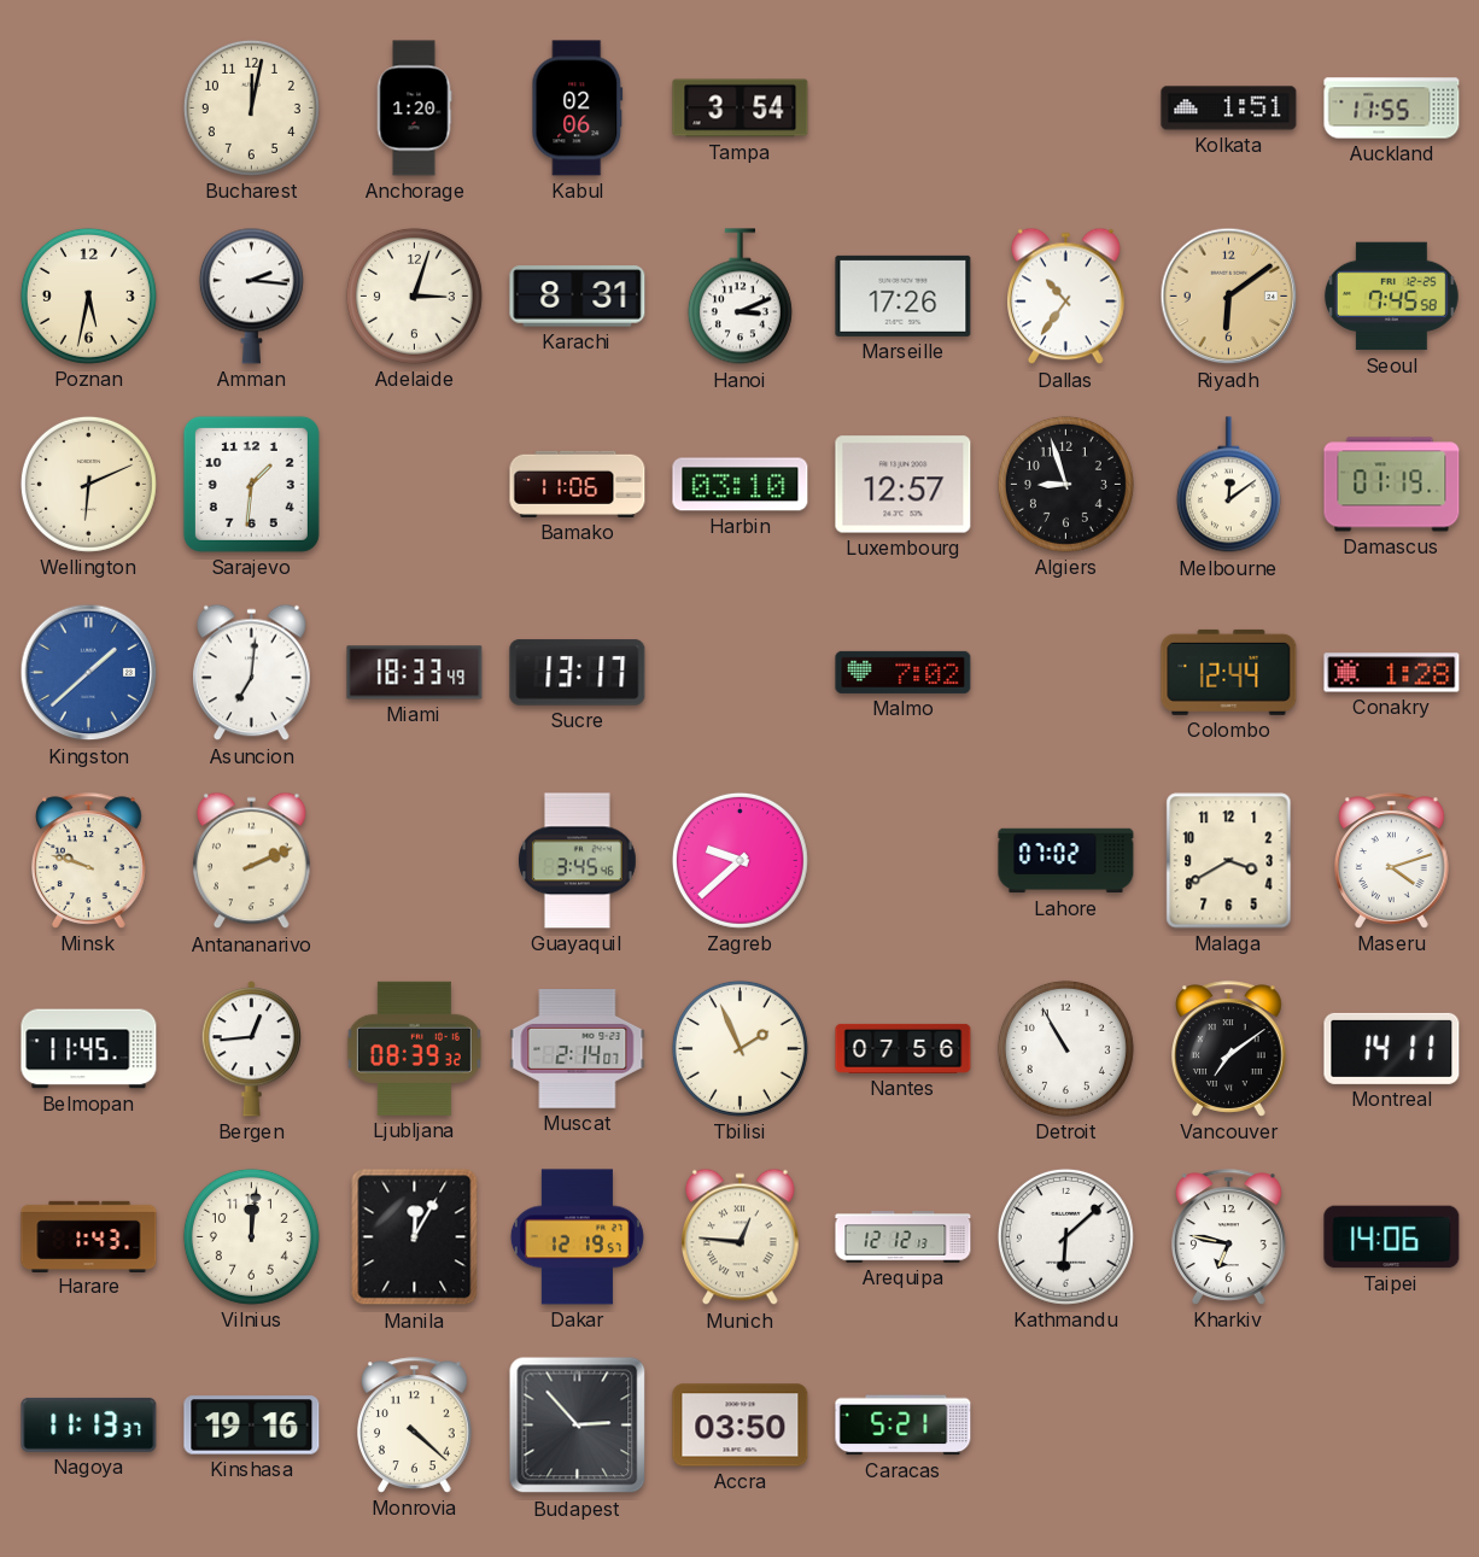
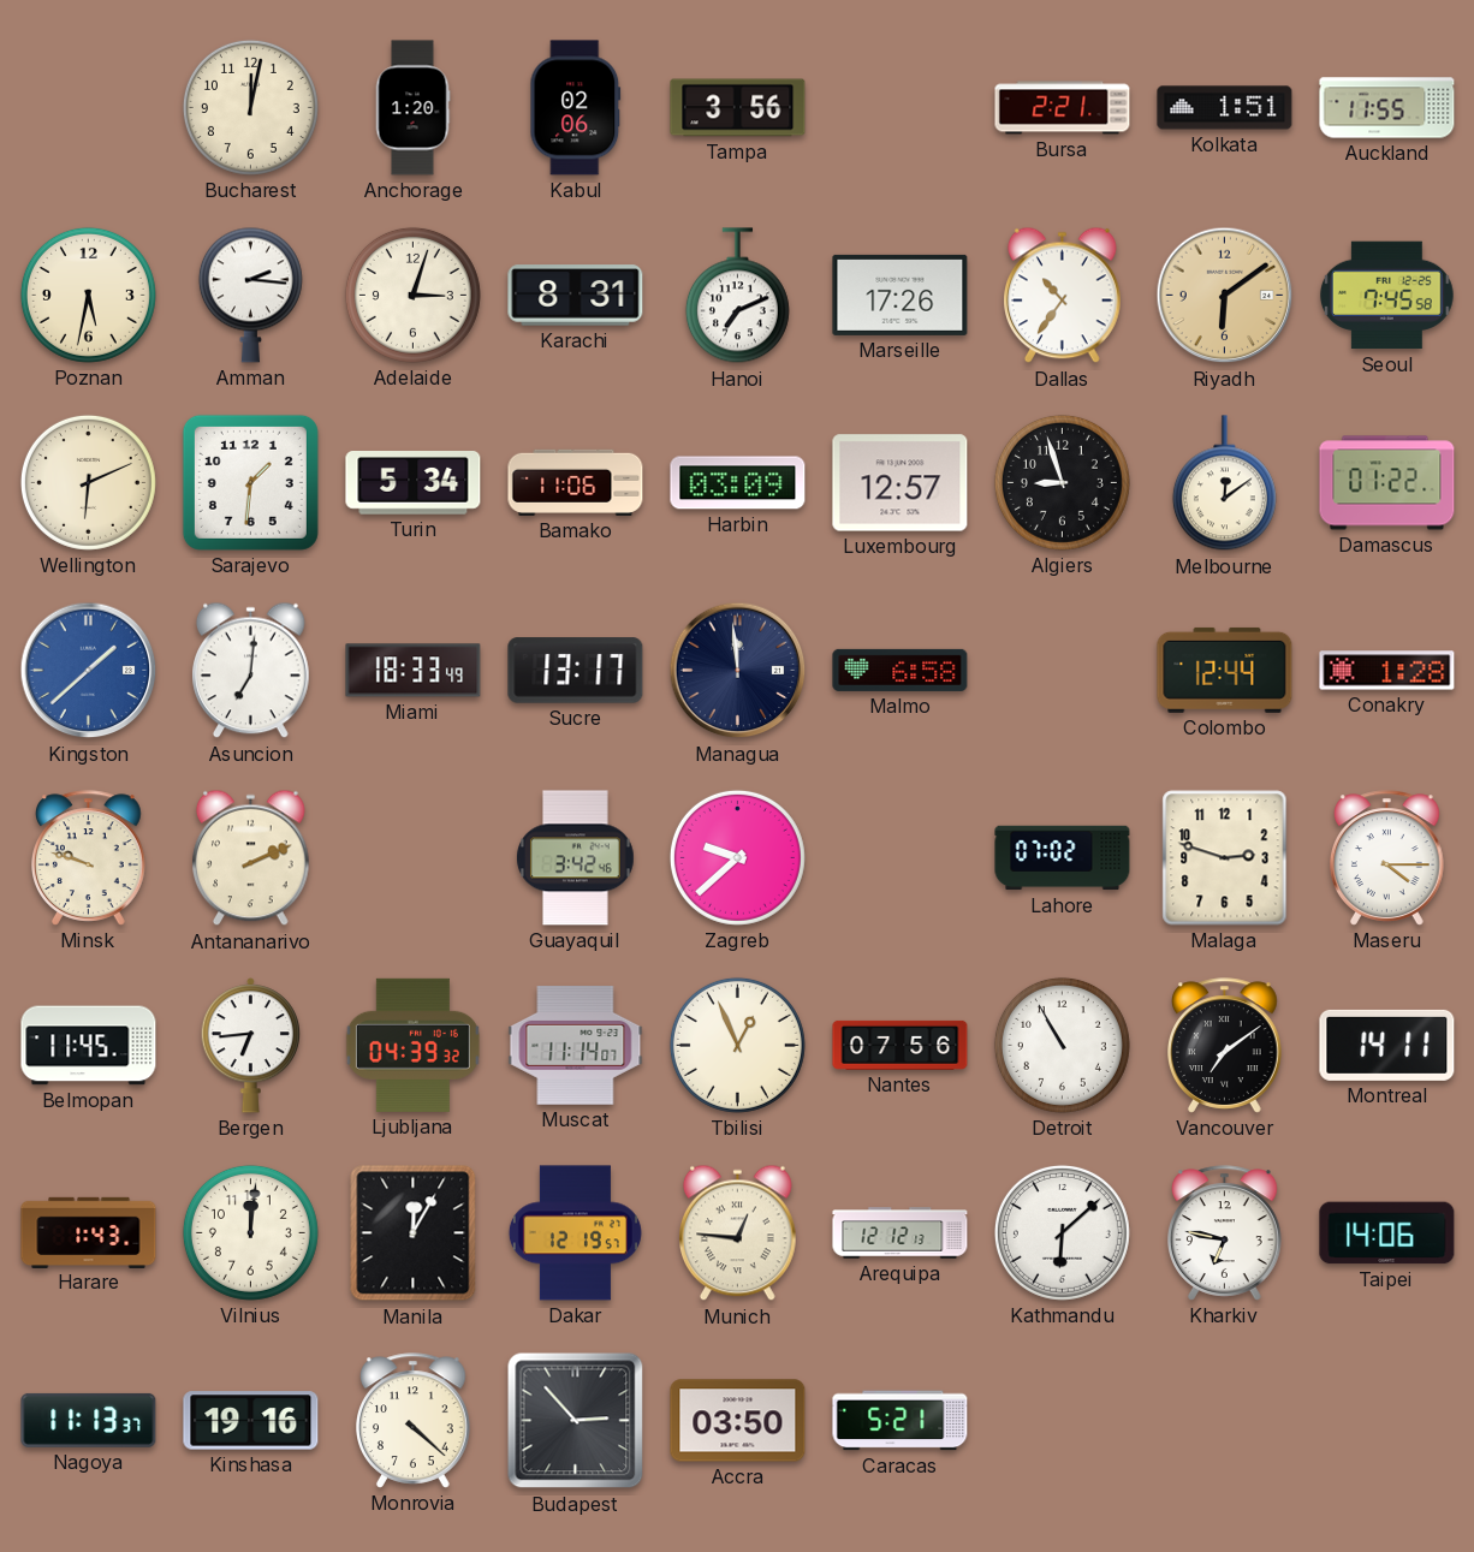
Tampa: 3:54 -> 3:56
Bursa: none -> 2:21
Hanoi: 3:11 -> 7:11
Turin: none -> 5:34
Harbin: 03:10 -> 03:09
Damascus: 01:19 -> 01:22
Managua: none -> 11:59
Malmo: 7:02 -> 6:58
Guayaquil: 3:45 -> 3:42
Malaga: 3:40 -> 2:48
Maseru: 4:12 -> 4:15
Bergen: 12:44 -> 6:44
Ljubljana: 08:39 -> 04:39
Muscat: 2:14 -> 11:14
Tbilisi: 1:56 -> 12:56
